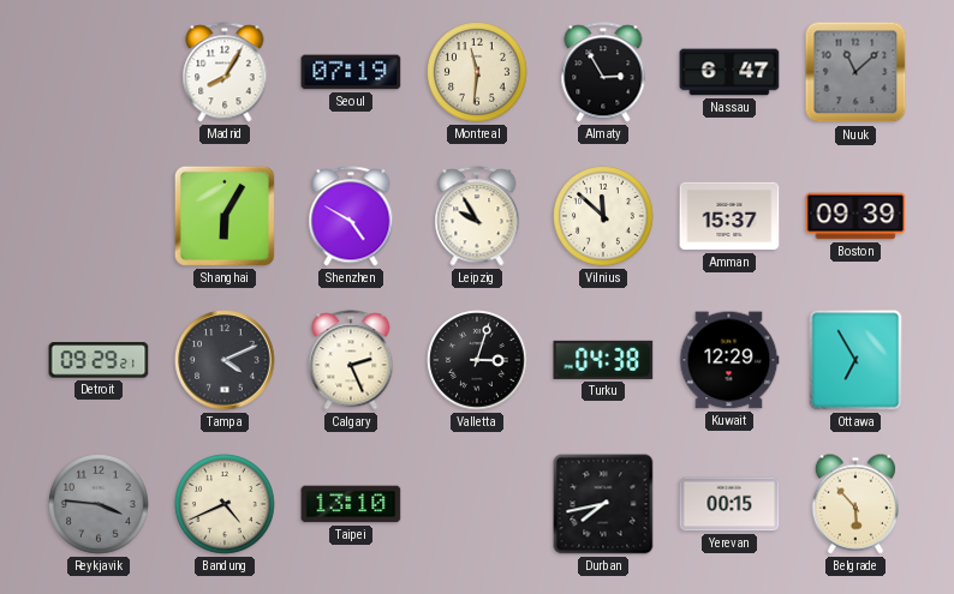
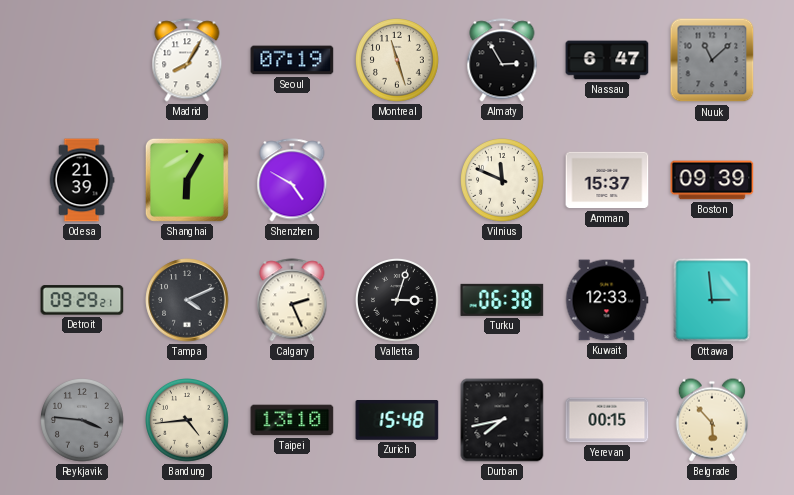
Montreal: 11:31 -> 11:27
Odesa: none -> 21:39
Leipzig: 9:55 -> none
Vilnius: 11:52 -> 11:49
Turku: 04:38 -> 06:38
Kuwait: 12:29 -> 12:33
Ottawa: 6:55 -> 2:59
Bandung: 4:41 -> 4:44
Zurich: none -> 15:48
